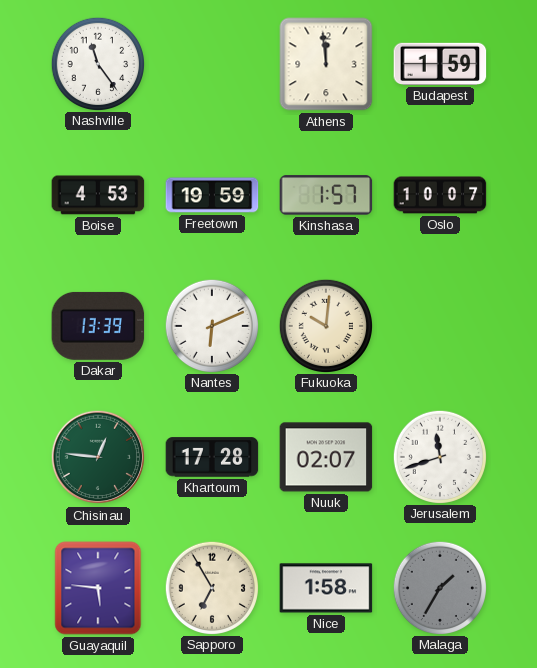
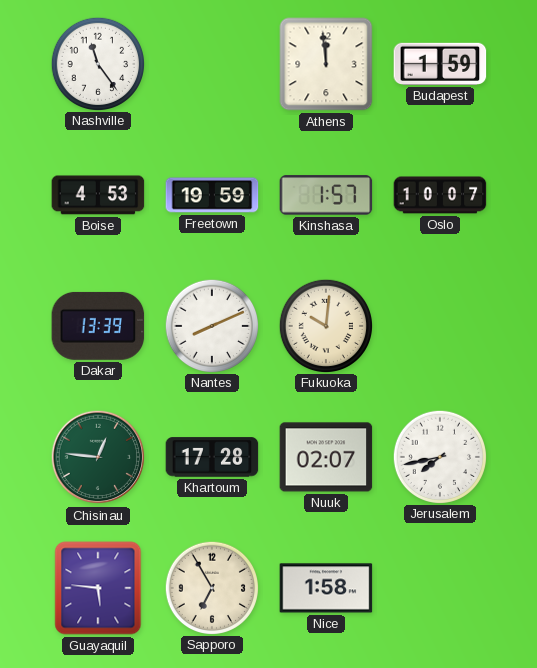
Nantes: 6:11 -> 8:11
Jerusalem: 11:42 -> 7:43
Malaga: 1:35 -> none
